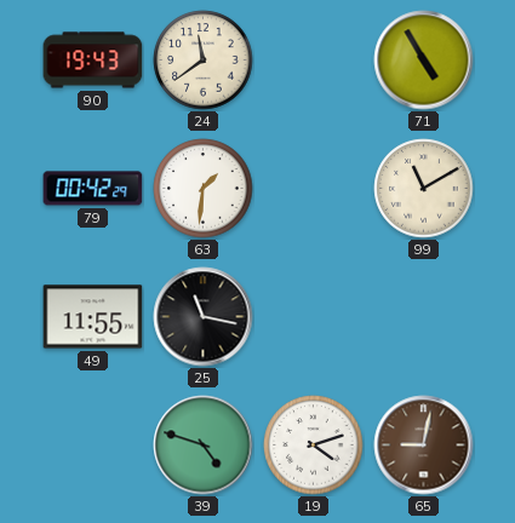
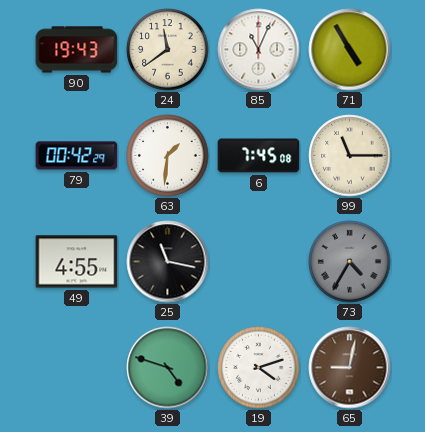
85: none -> 11:04
6: none -> 7:45
99: 11:10 -> 11:15
49: 11:55 -> 4:55
73: none -> 4:35
